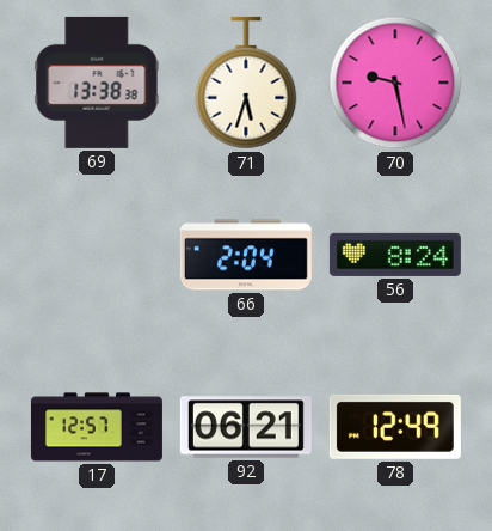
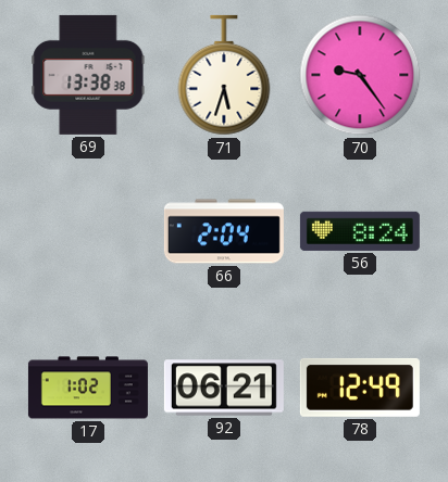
70: 9:28 -> 9:24
17: 12:57 -> 1:02
